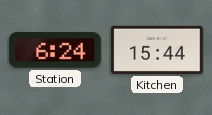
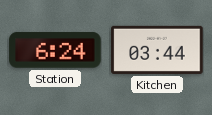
Kitchen: 15:44 -> 03:44
